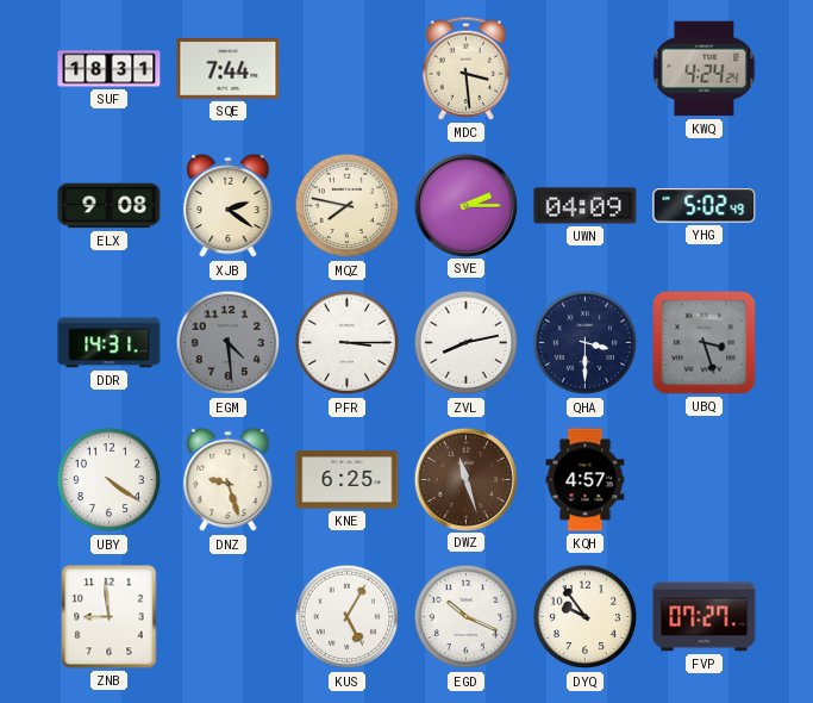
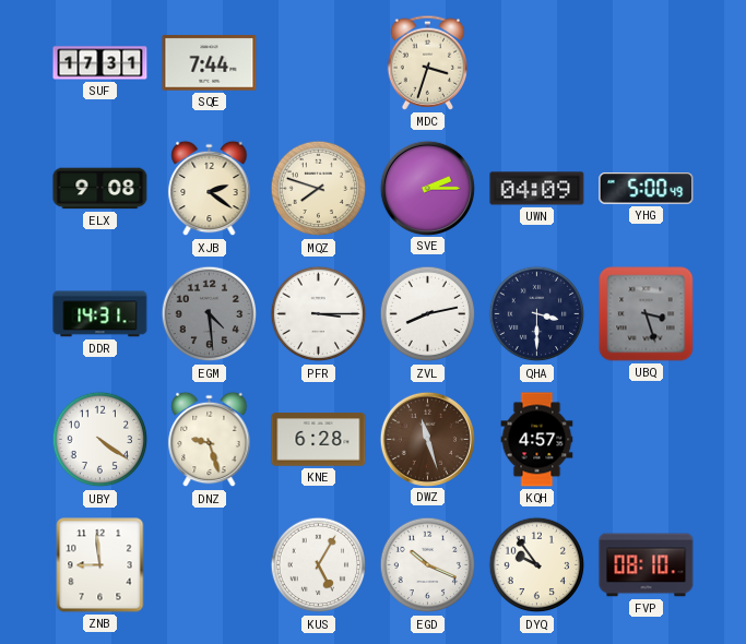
SUF: 18:31 -> 17:31
MDC: 3:29 -> 3:33
KWQ: 4:24 -> none
MQZ: 7:47 -> 7:48
YHG: 5:02 -> 5:00
KNE: 6:25 -> 6:28
FVP: 07:27 -> 08:10
